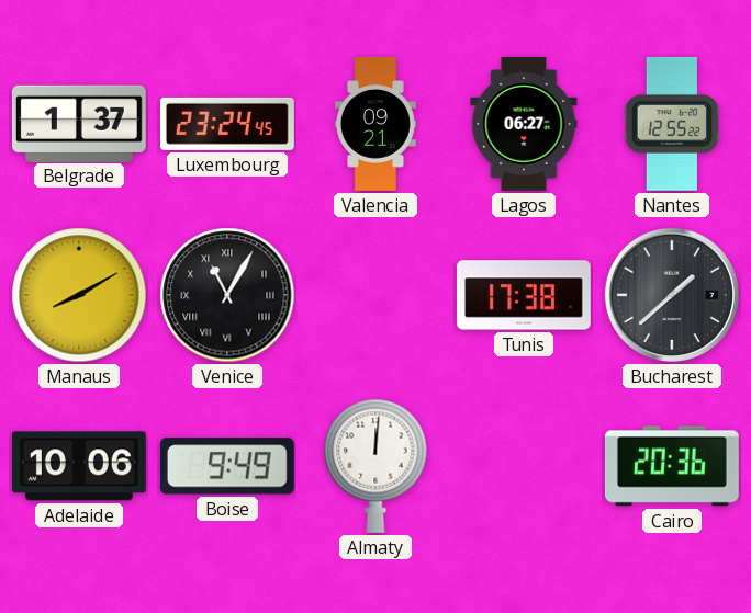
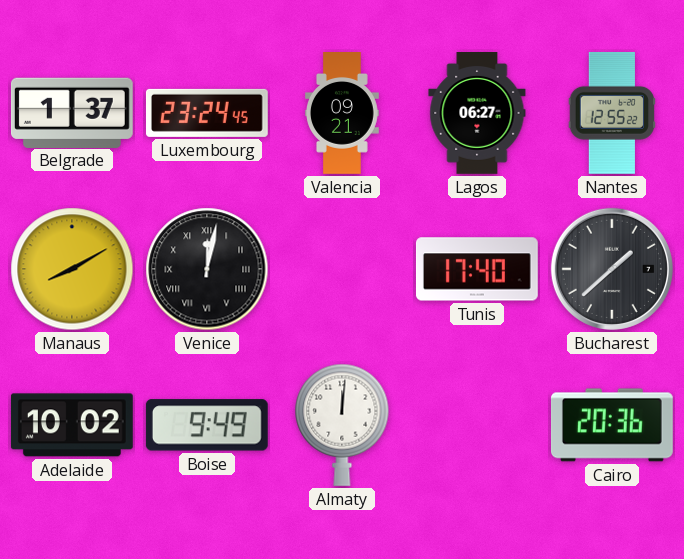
Venice: 11:05 -> 12:02
Tunis: 17:38 -> 17:40
Adelaide: 10:06 -> 10:02
